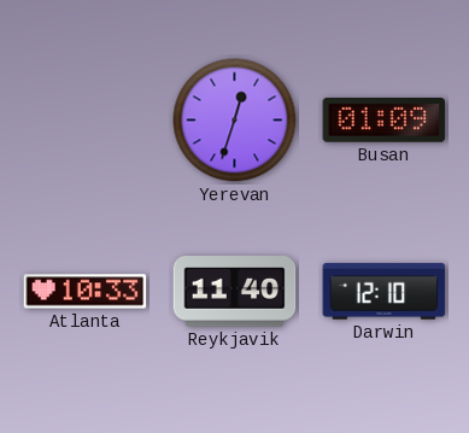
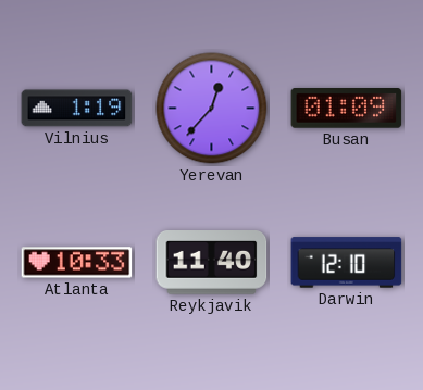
Vilnius: none -> 1:19
Yerevan: 12:33 -> 12:37
